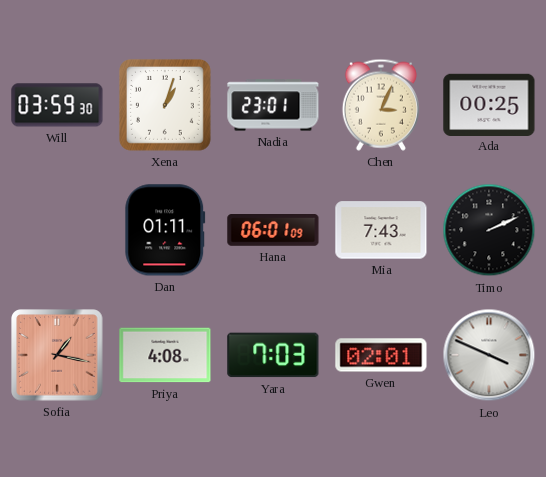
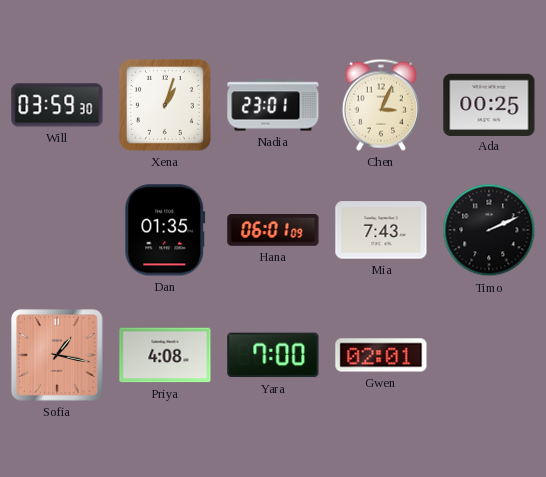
Dan: 01:11 -> 01:35
Yara: 7:03 -> 7:00
Leo: 3:49 -> none
